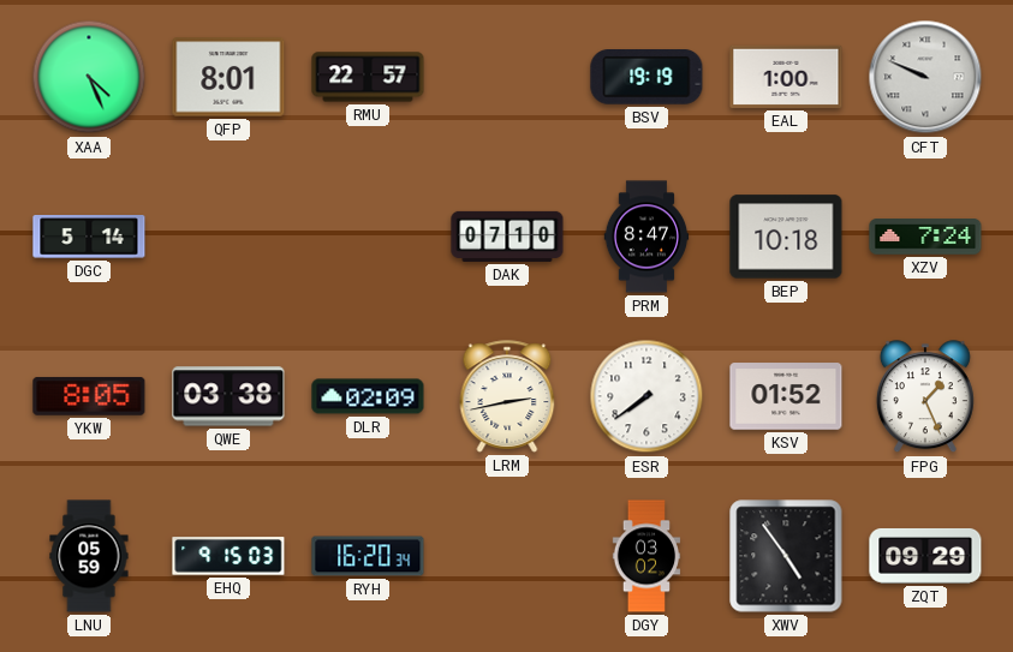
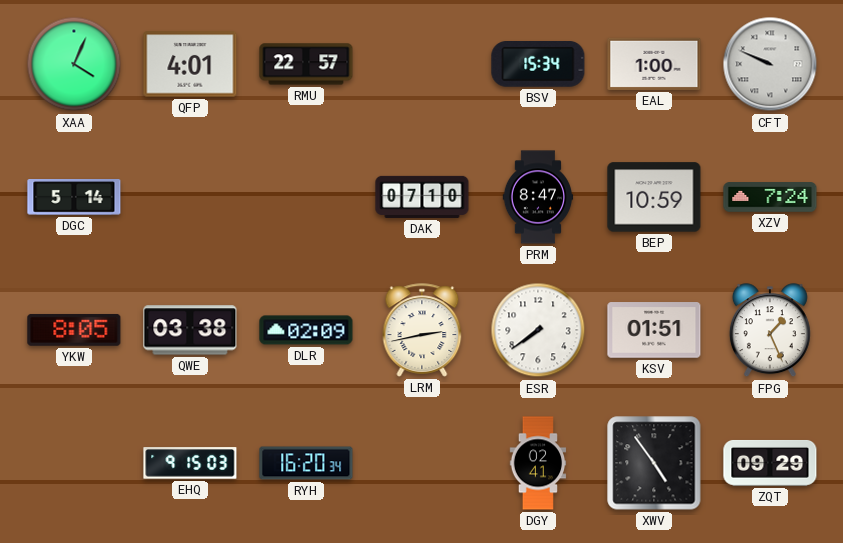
XAA: 4:26 -> 4:04
QFP: 8:01 -> 4:01
BSV: 19:19 -> 15:34
BEP: 10:18 -> 10:59
KSV: 01:52 -> 01:51
LNU: 05:59 -> none
DGY: 03:02 -> 02:41
